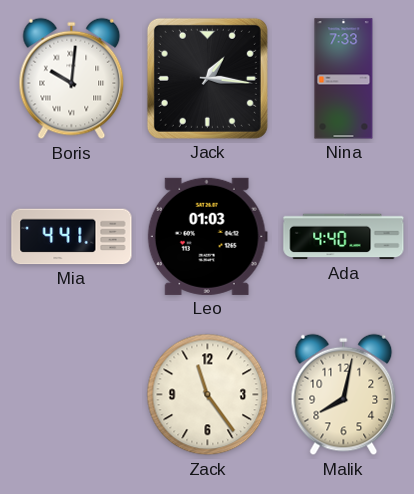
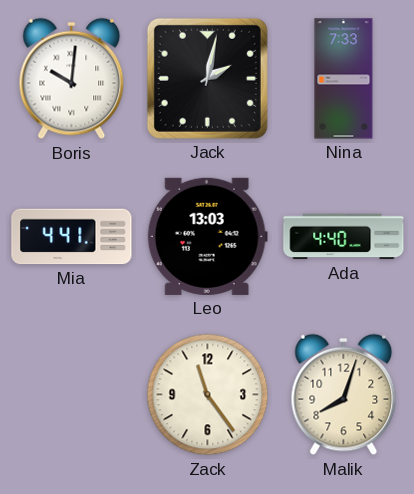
Jack: 1:16 -> 2:02
Leo: 01:03 -> 13:03
Malik: 8:02 -> 8:03
